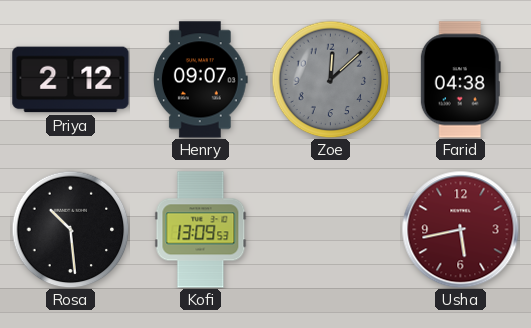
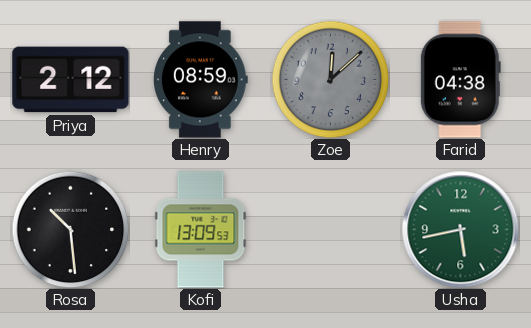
Henry: 09:07 -> 08:59
Usha dial: burgundy -> green
